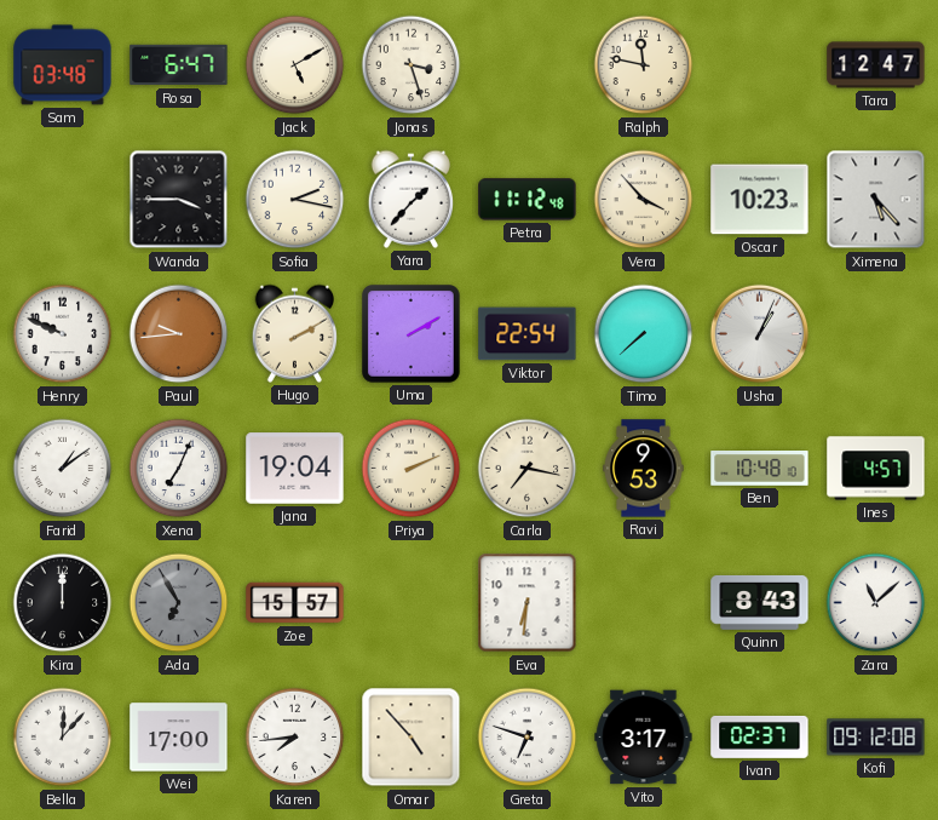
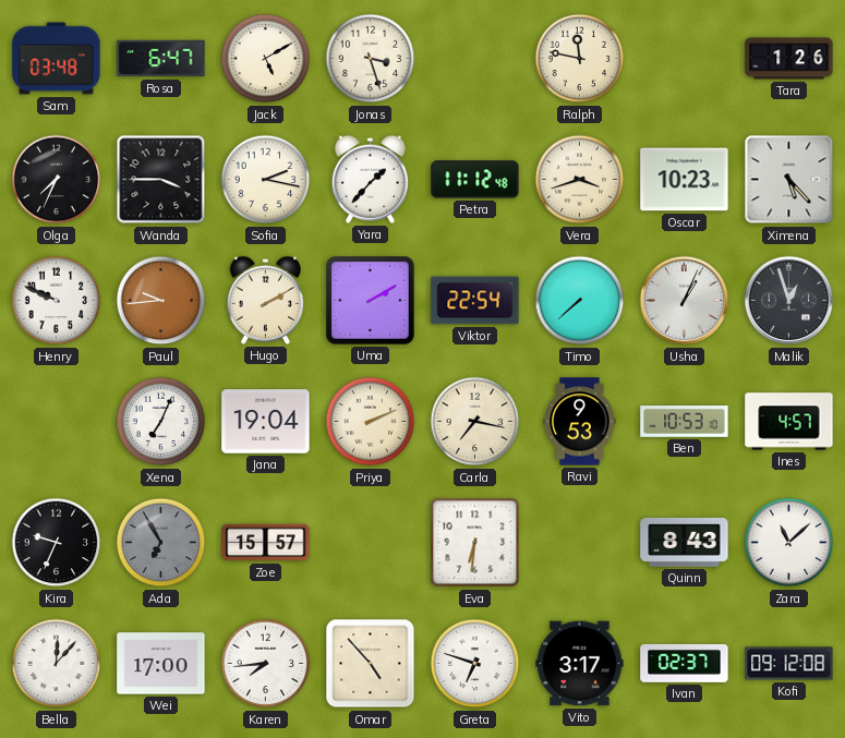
Tara: 12:47 -> 1:26
Olga: none -> 7:34
Vera: 3:53 -> 3:42
Malik: none -> 12:57
Farid: 1:09 -> none
Ben: 10:48 -> 10:53
Kira: 12:00 -> 9:34
